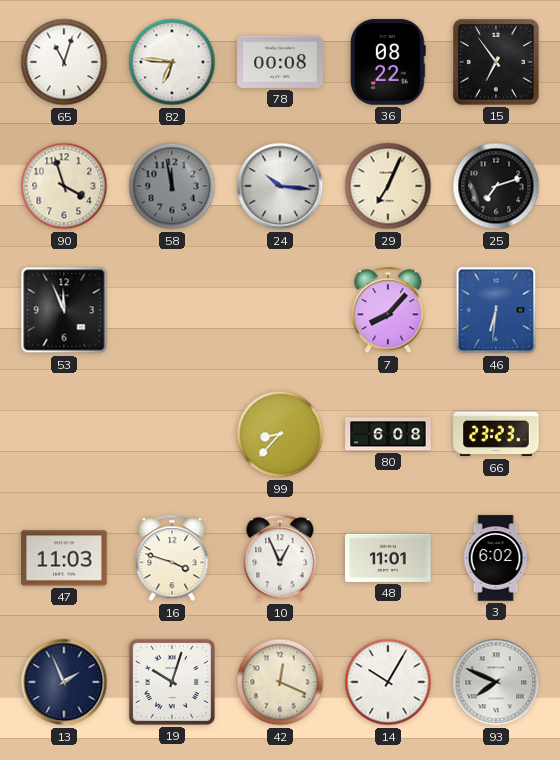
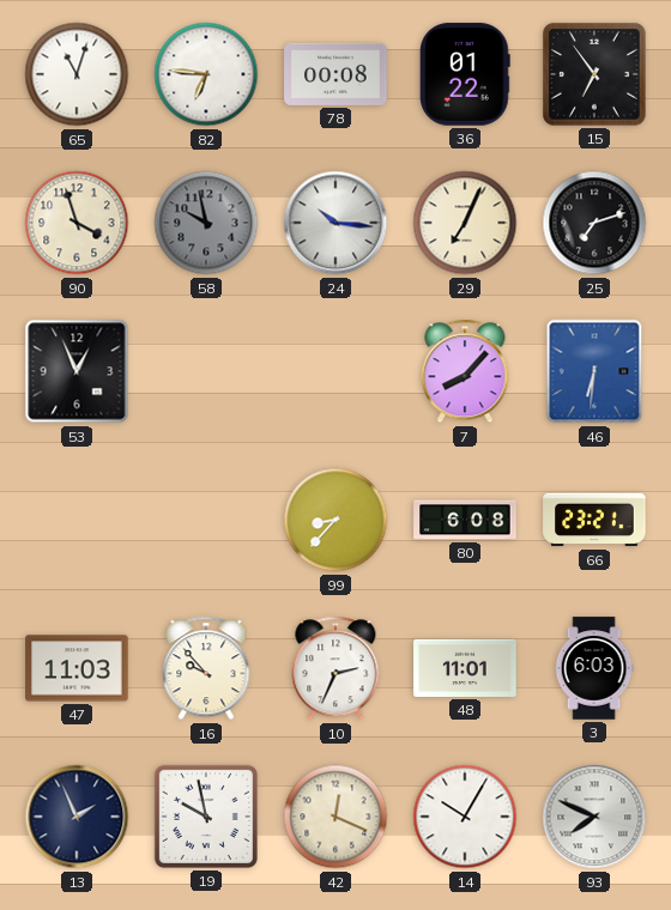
36: 08:22 -> 01:22
58: 11:58 -> 9:58
53: 11:56 -> 12:56
66: 23:23 -> 23:21
16: 3:48 -> 9:53
10: 12:56 -> 2:34
3: 6:02 -> 6:03
19: 10:03 -> 9:58
